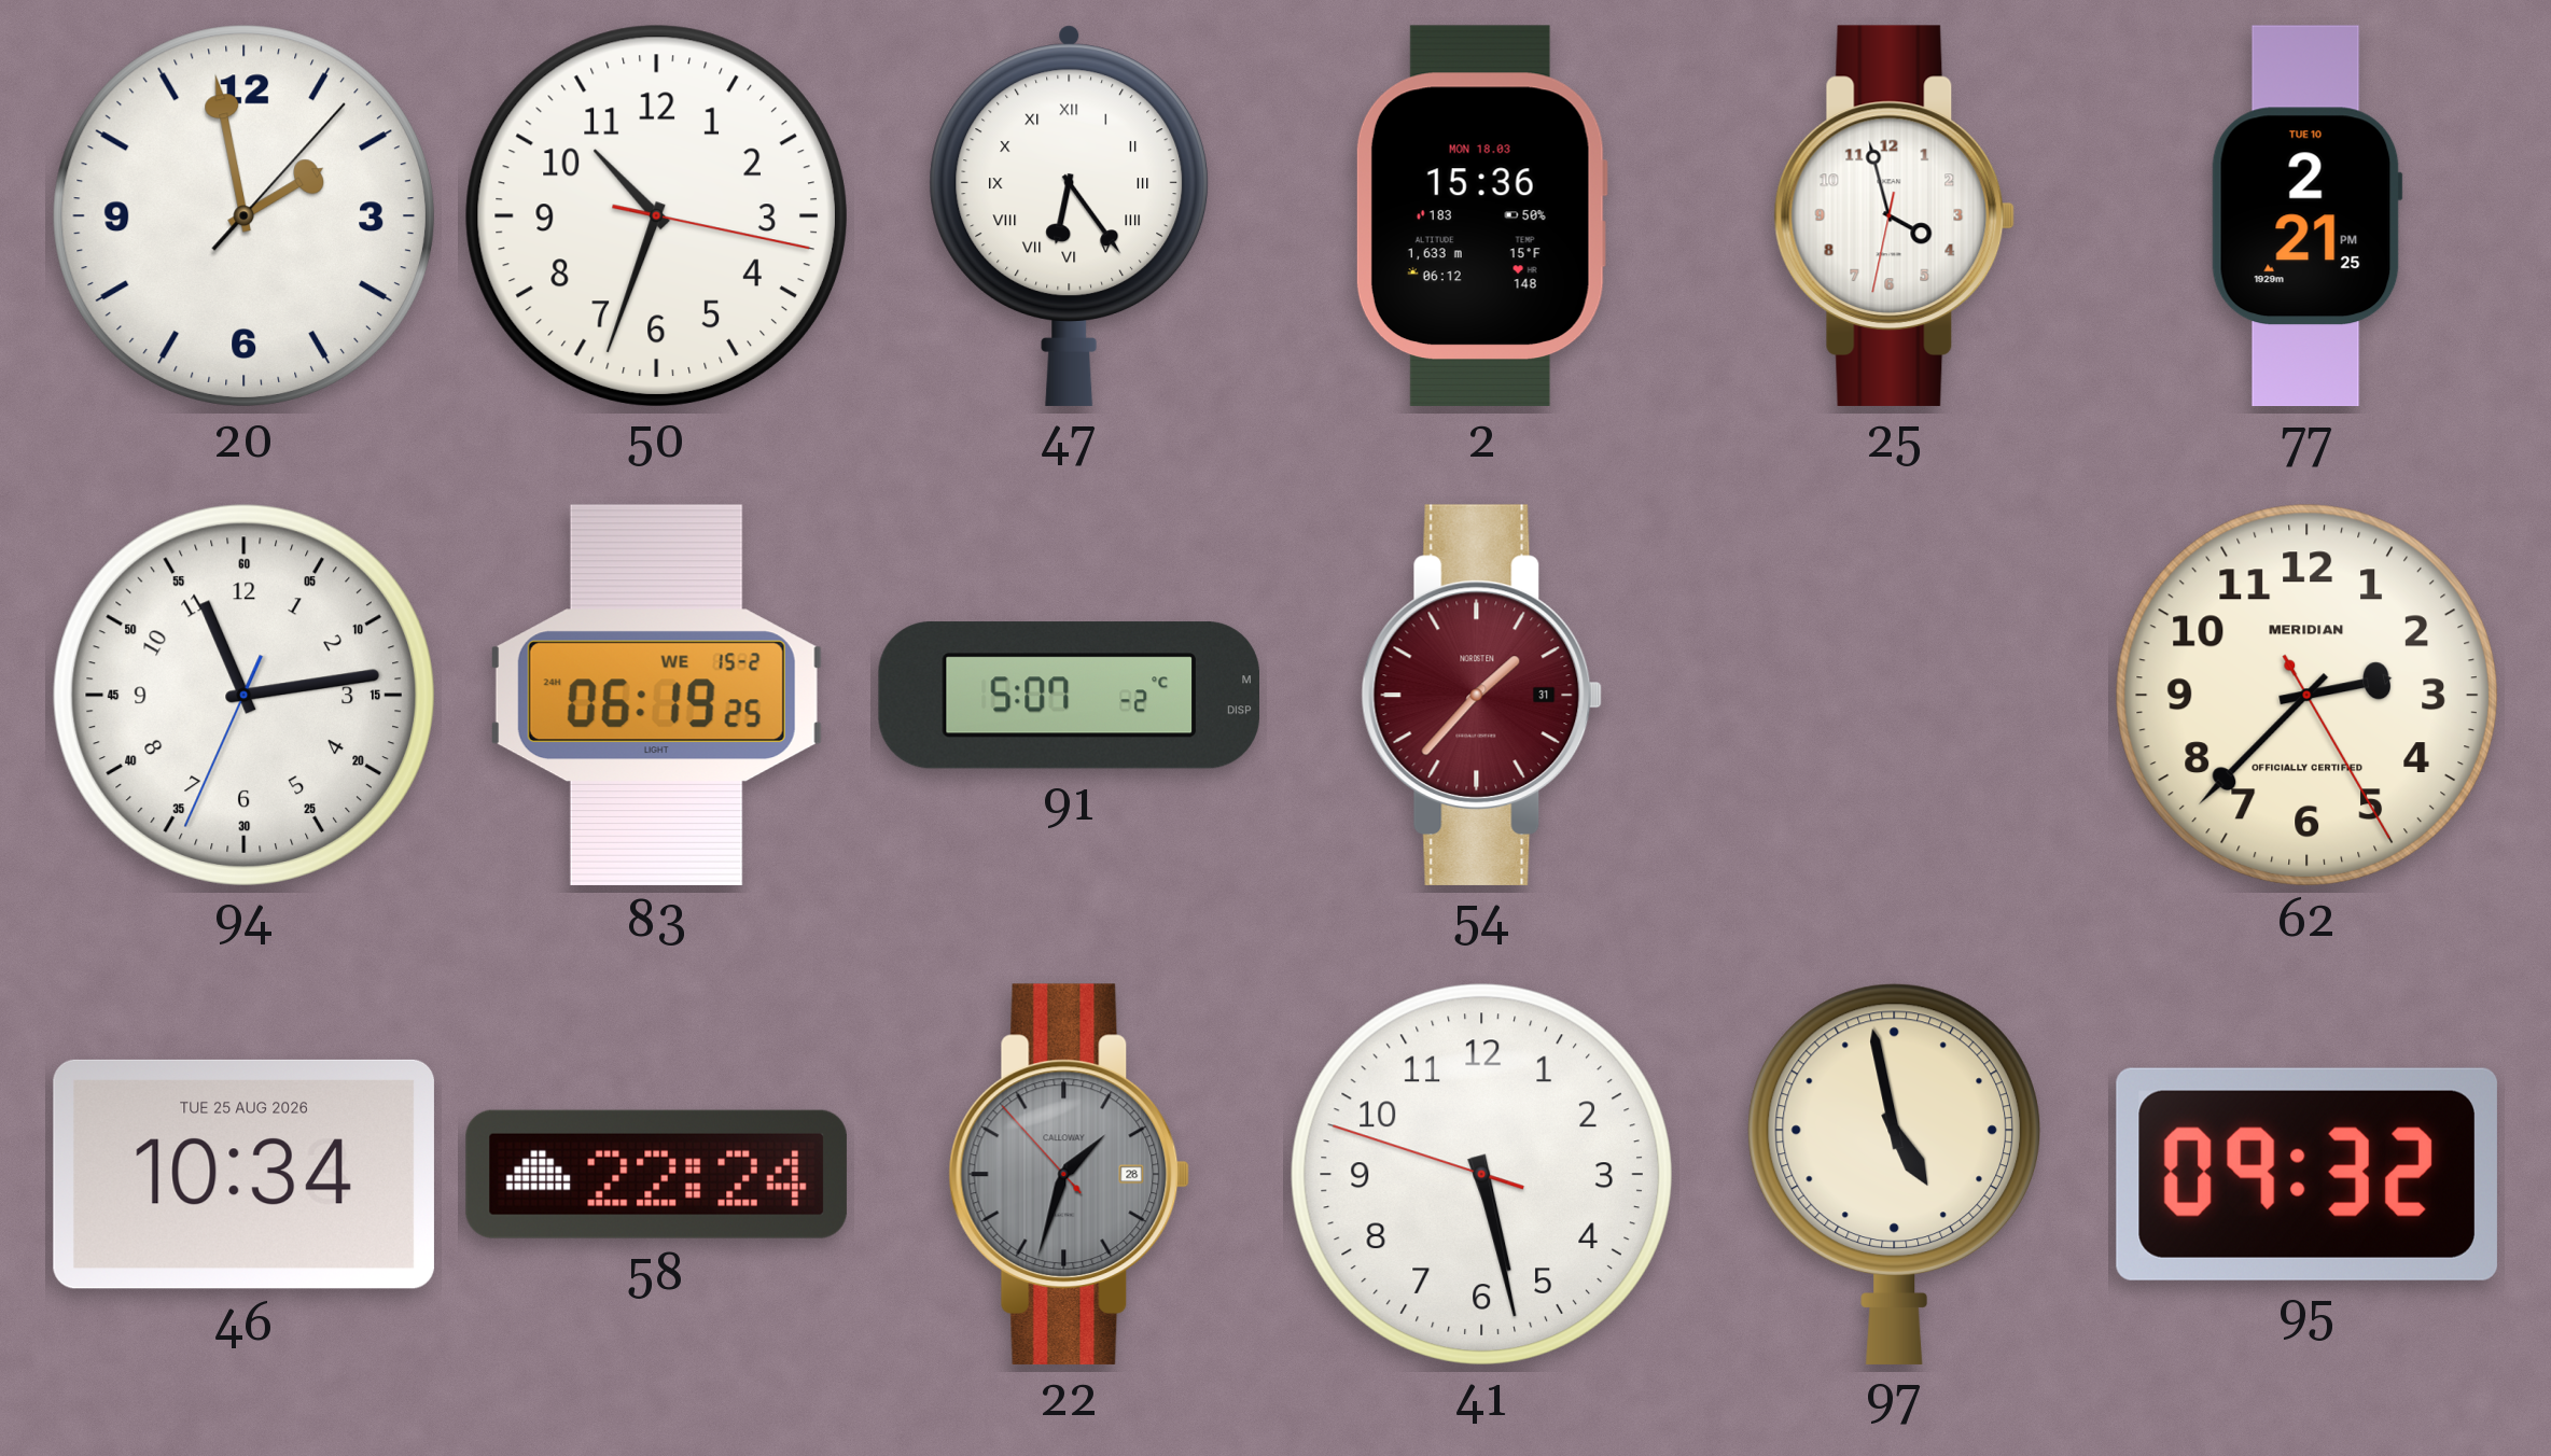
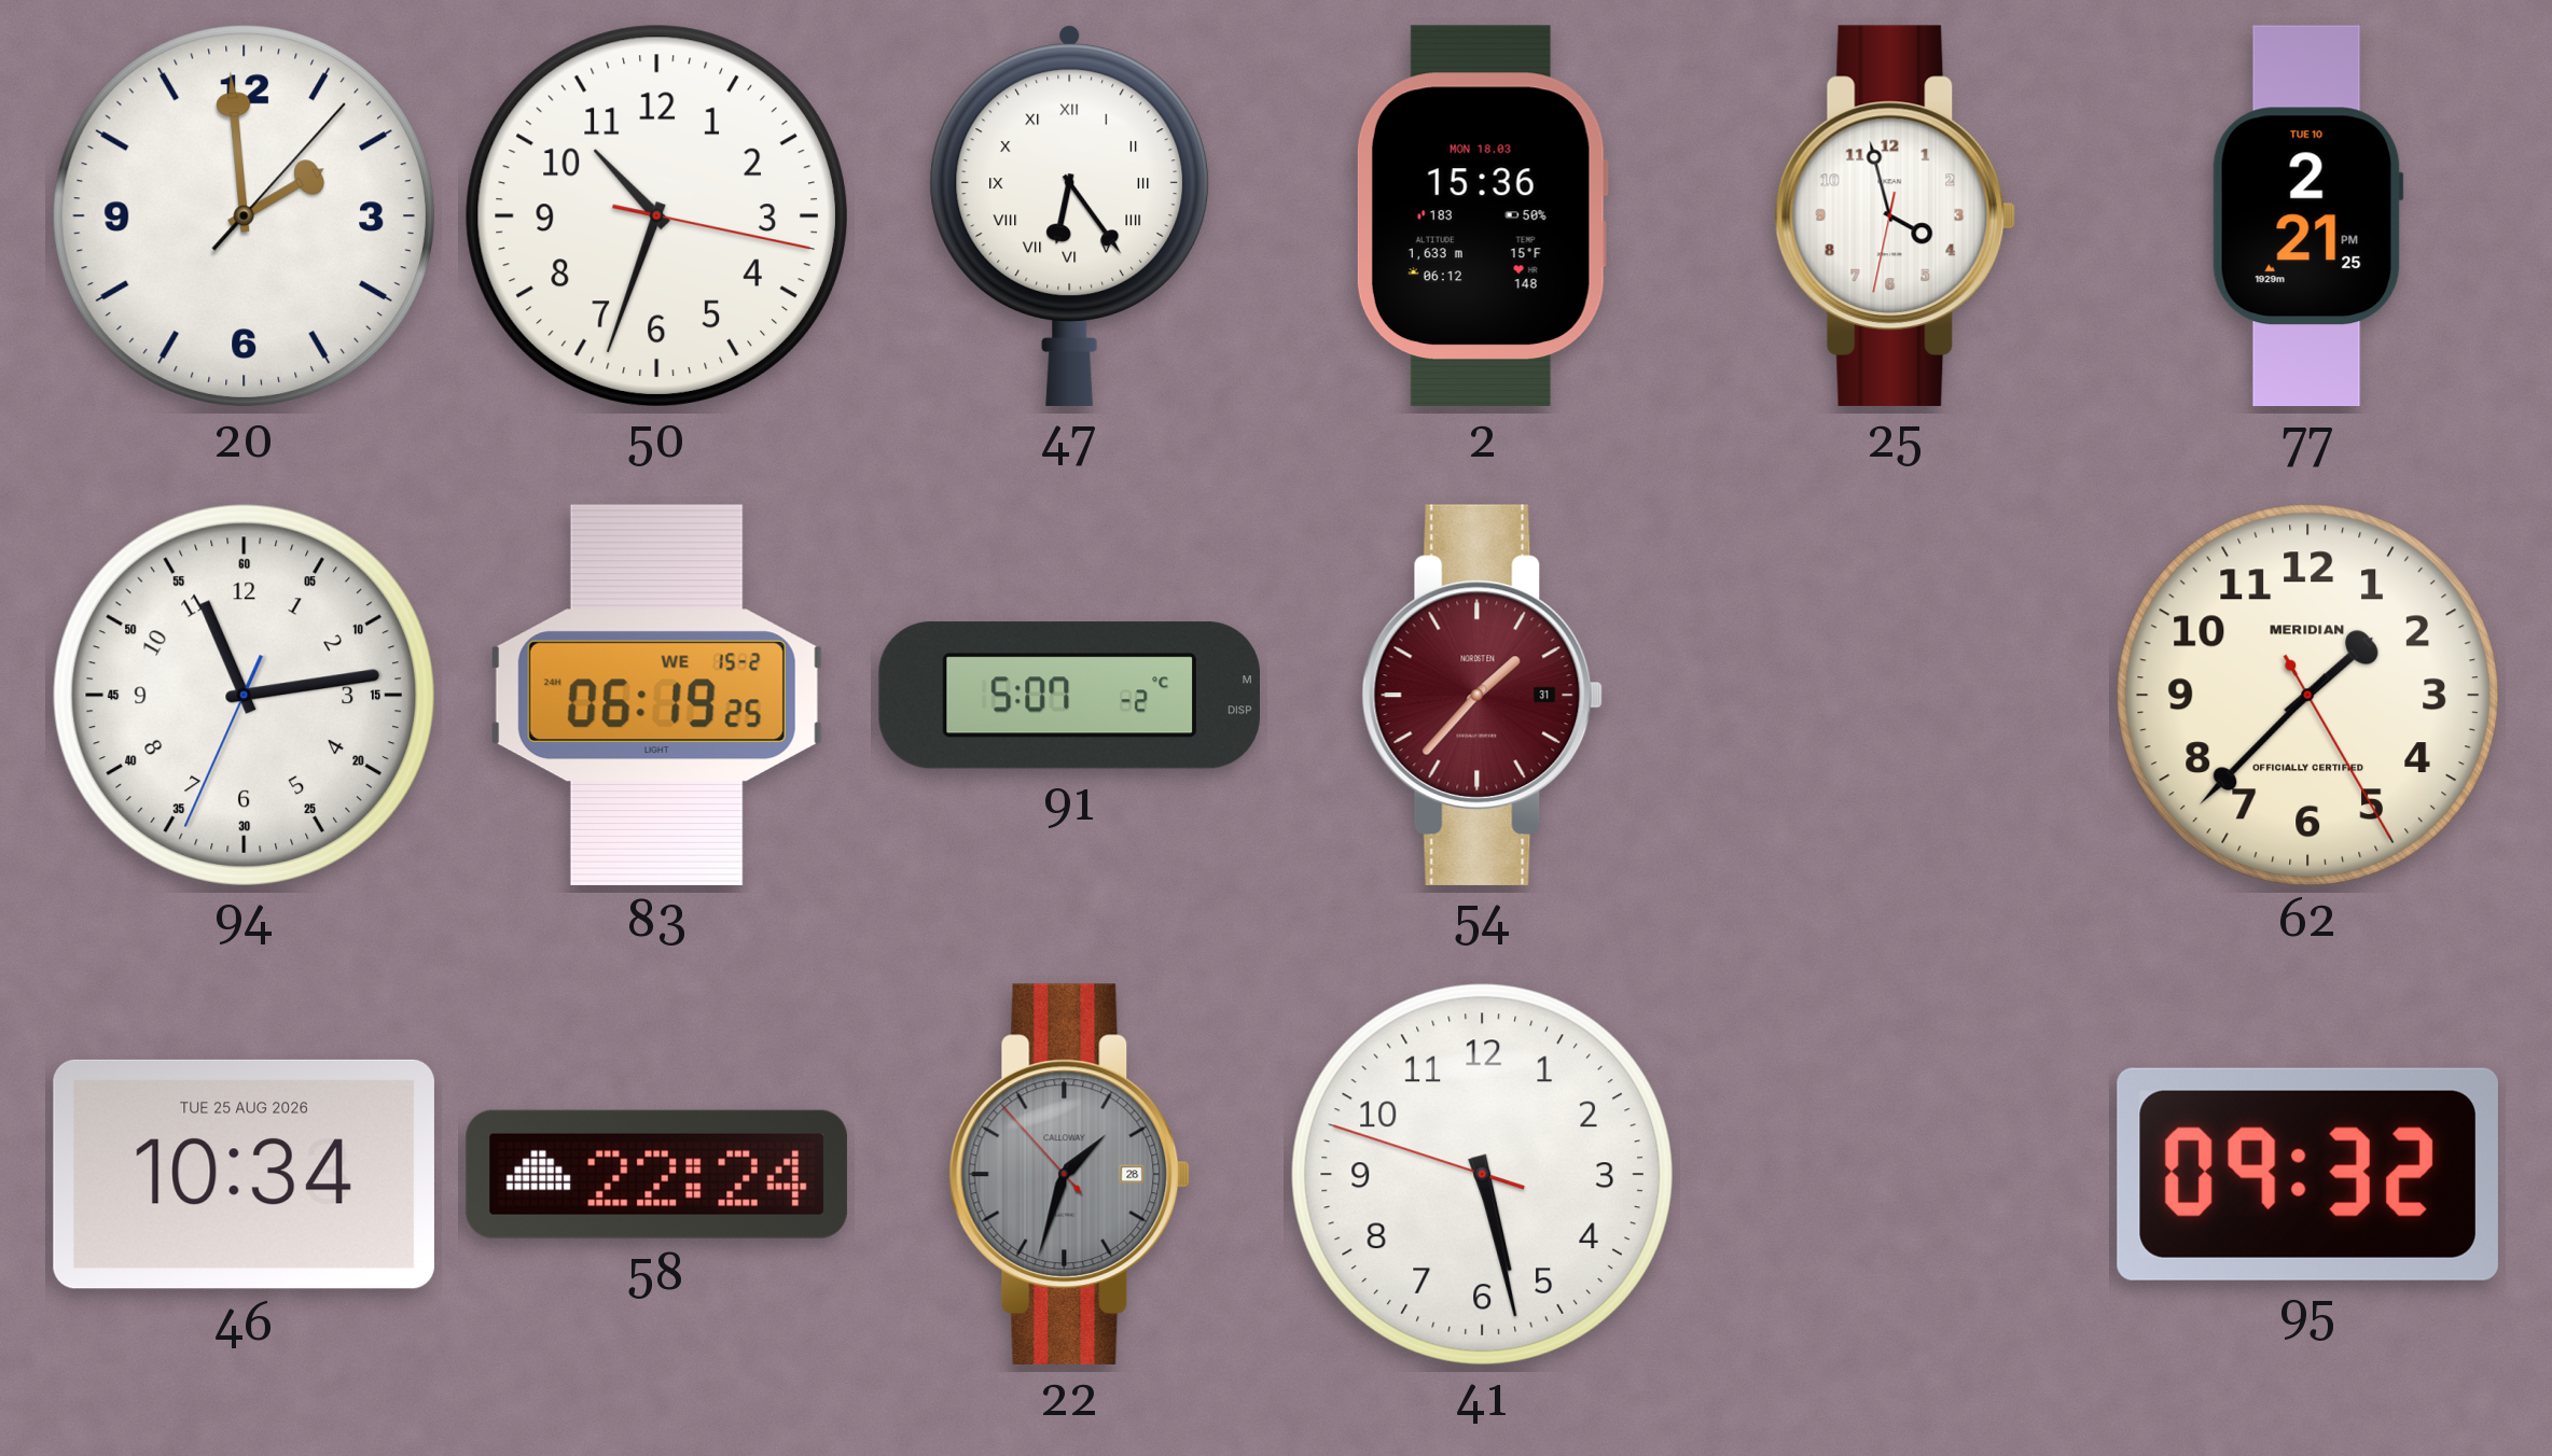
20: 1:58 -> 1:59
62: 2:37 -> 1:37
97: 4:58 -> none
